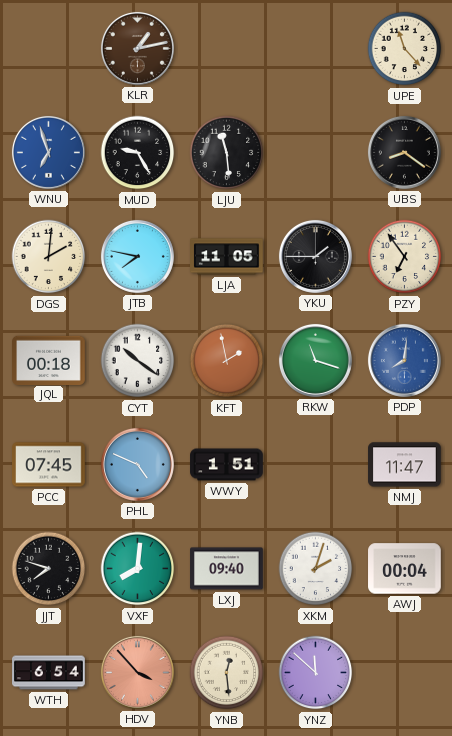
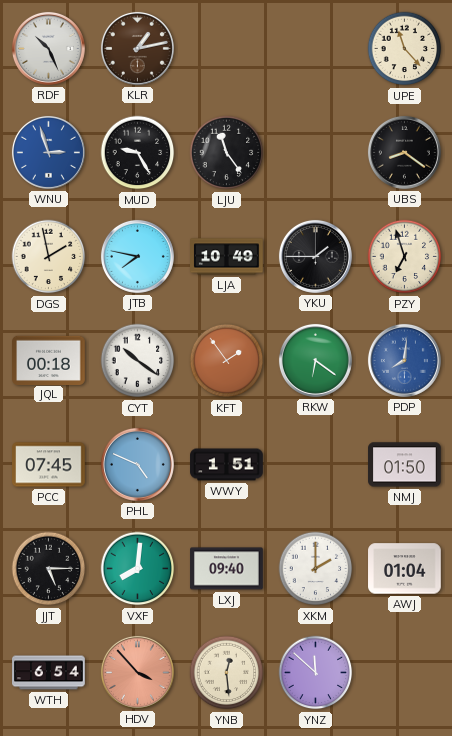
RDF: none -> 10:26
WNU: 6:57 -> 2:57
LJU: 11:29 -> 11:24
DGS: 2:01 -> 1:58
LJA: 11:05 -> 10:49
PZY: 6:54 -> 6:57
KFT: 1:58 -> 1:54
RKW: 11:18 -> 6:21
NMJ: 11:47 -> 01:50
JJT: 7:48 -> 5:15
XKM: 2:03 -> 2:00
AWJ: 00:04 -> 01:04
